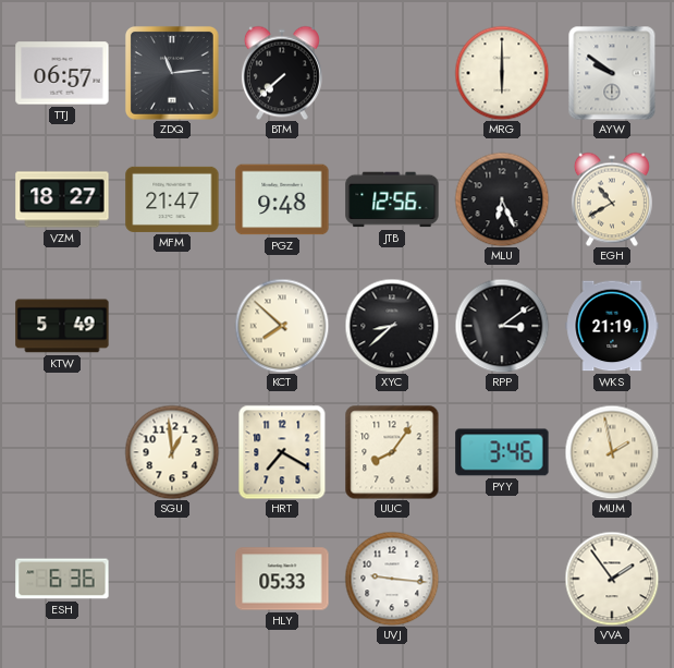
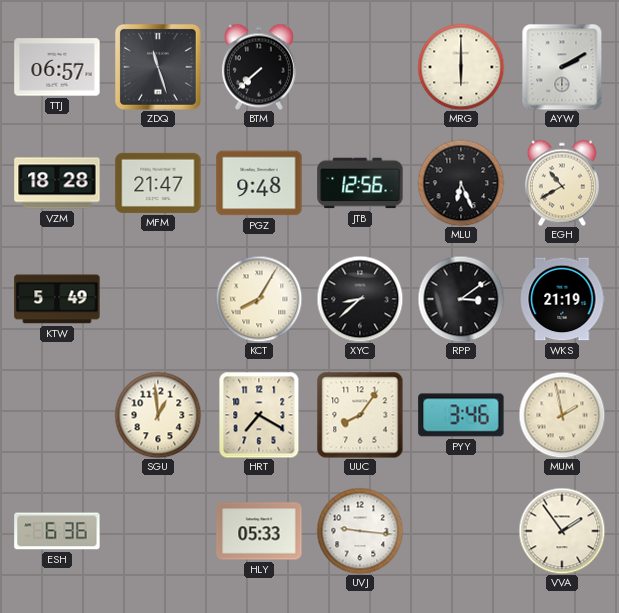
ZDQ: 11:14 -> 11:27
AYW: 9:51 -> 2:10
VZM: 18:27 -> 18:28
KCT: 7:52 -> 8:05
